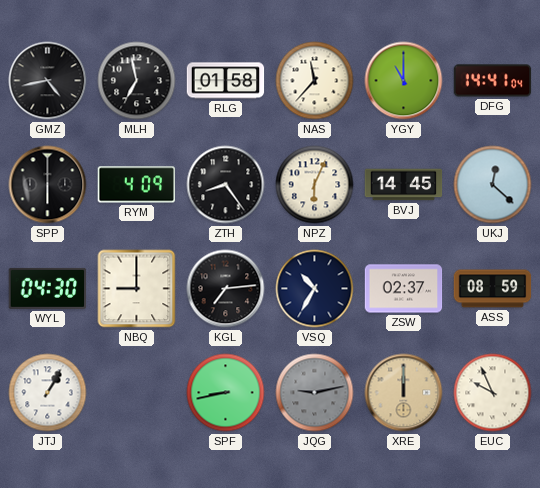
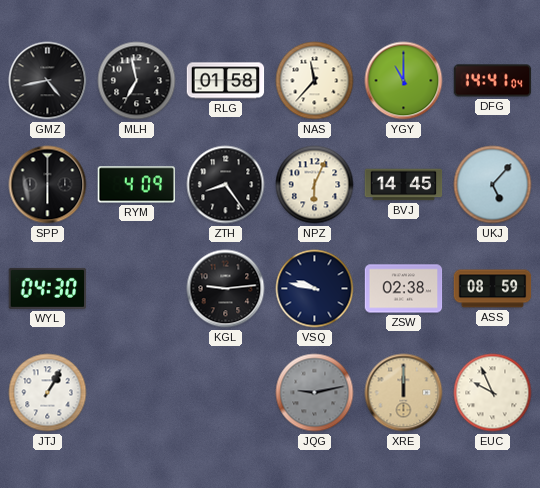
UKJ: 12:22 -> 5:07
NBQ: 9:00 -> none
KGL: 7:14 -> 9:14
VSQ: 10:35 -> 9:47
ZSW: 02:37 -> 02:38
SPF: 8:43 -> none
